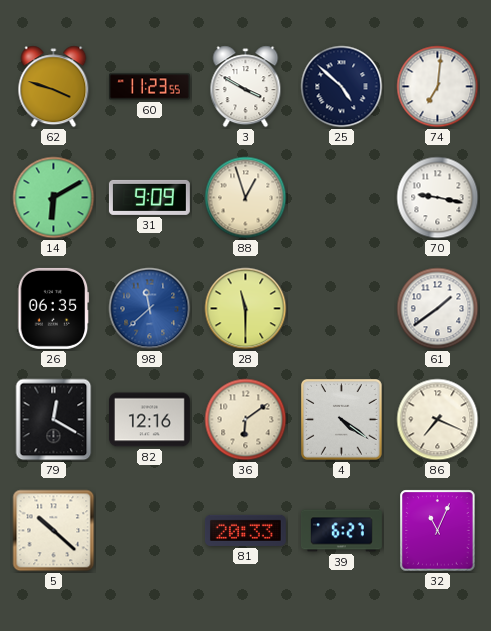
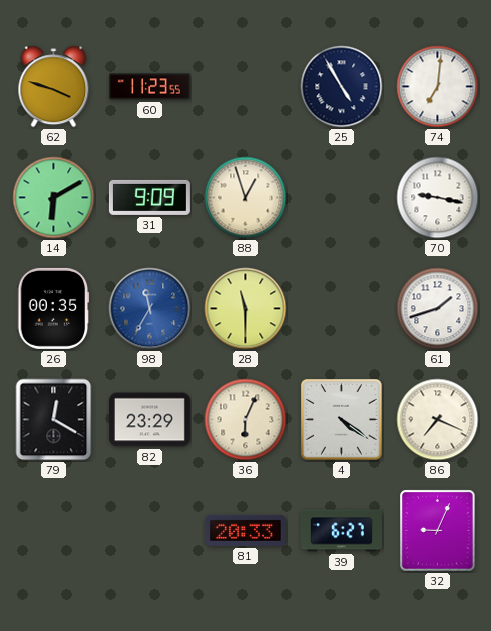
3: 3:50 -> none
25: 4:52 -> 4:55
26: 06:35 -> 00:35
98: 11:38 -> 11:35
61: 1:39 -> 1:42
82: 12:16 -> 23:29
36: 6:09 -> 6:04
5: 10:22 -> none
32: 11:04 -> 9:04
